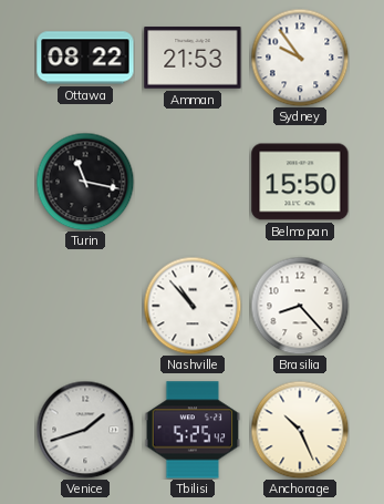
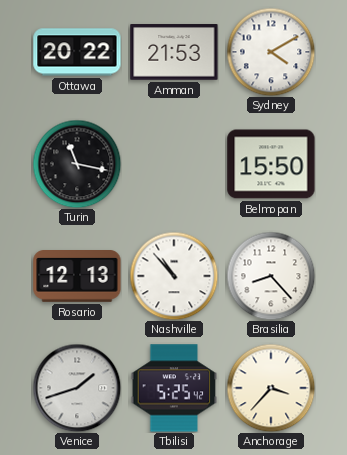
Ottawa: 08:22 -> 20:22
Sydney: 9:54 -> 4:10
Rosario: none -> 12:13
Anchorage: 10:26 -> 3:37
